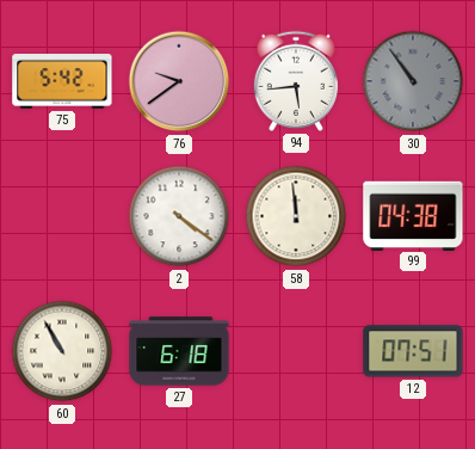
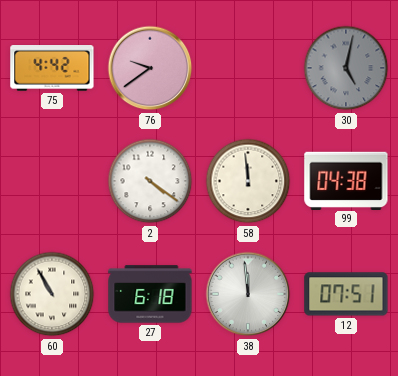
75: 5:42 -> 4:42
94: 5:44 -> none
30: 10:54 -> 5:02
38: none -> 11:59
